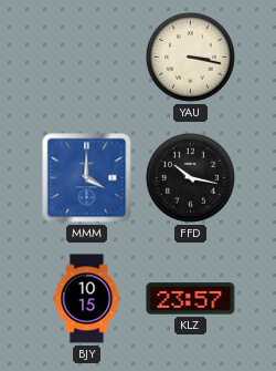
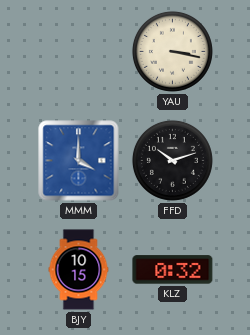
FFD: 10:17 -> 10:12
KLZ: 23:57 -> 0:32
